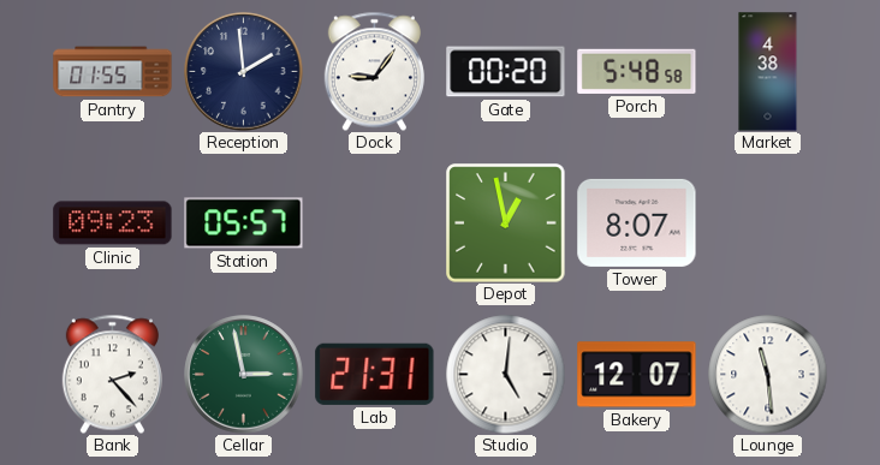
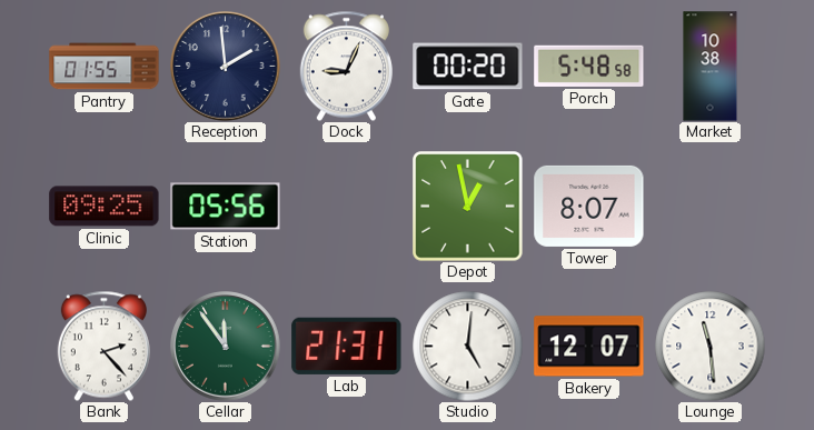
Dock: 9:06 -> 9:04
Market: 4:38 -> 10:38
Clinic: 09:23 -> 09:25
Station: 05:57 -> 05:56
Cellar: 2:58 -> 11:54
